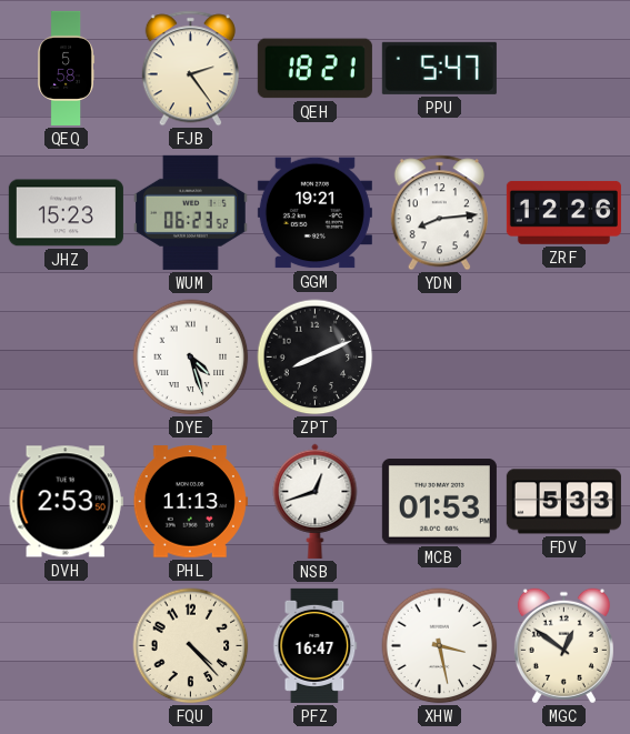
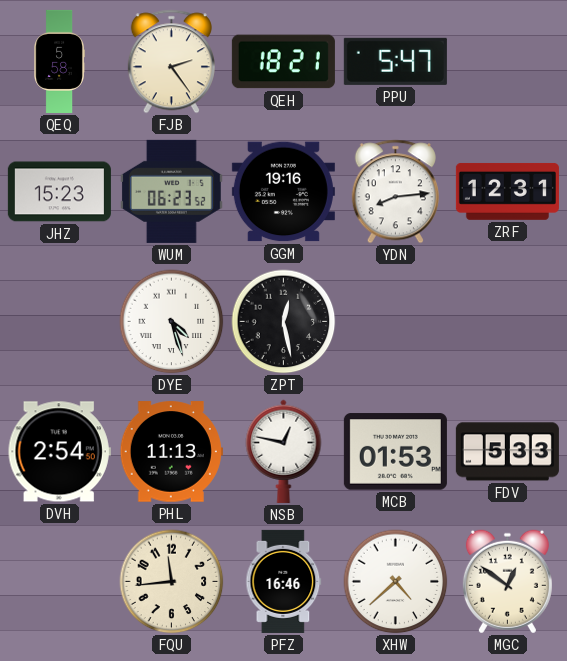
GGM: 19:21 -> 19:16
ZRF: 12:26 -> 12:31
ZPT: 8:11 -> 12:28
DVH: 2:53 -> 2:54
NSB: 12:42 -> 12:47
FQU: 4:23 -> 11:44
PFZ: 16:47 -> 16:46
XHW: 3:28 -> 4:38
